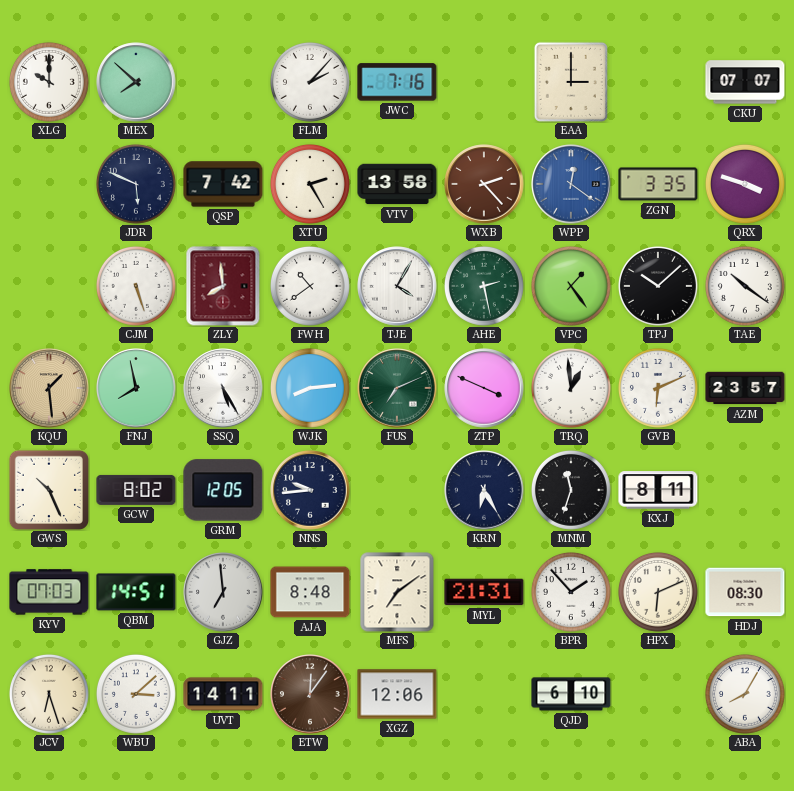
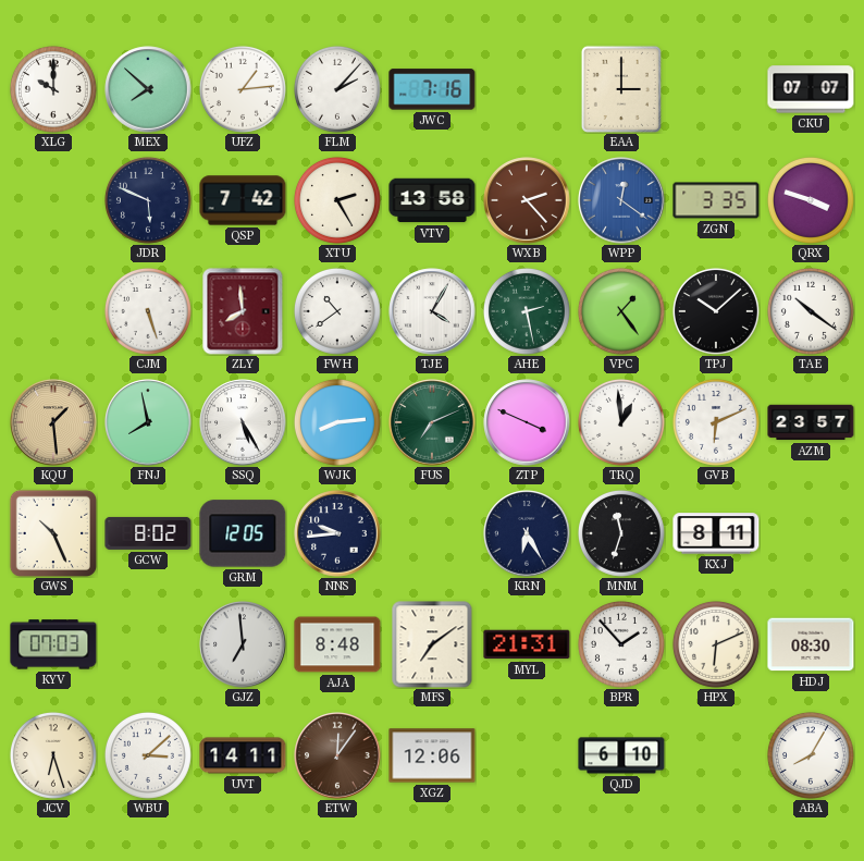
UFZ: none -> 1:14
QBM: 14:51 -> none
